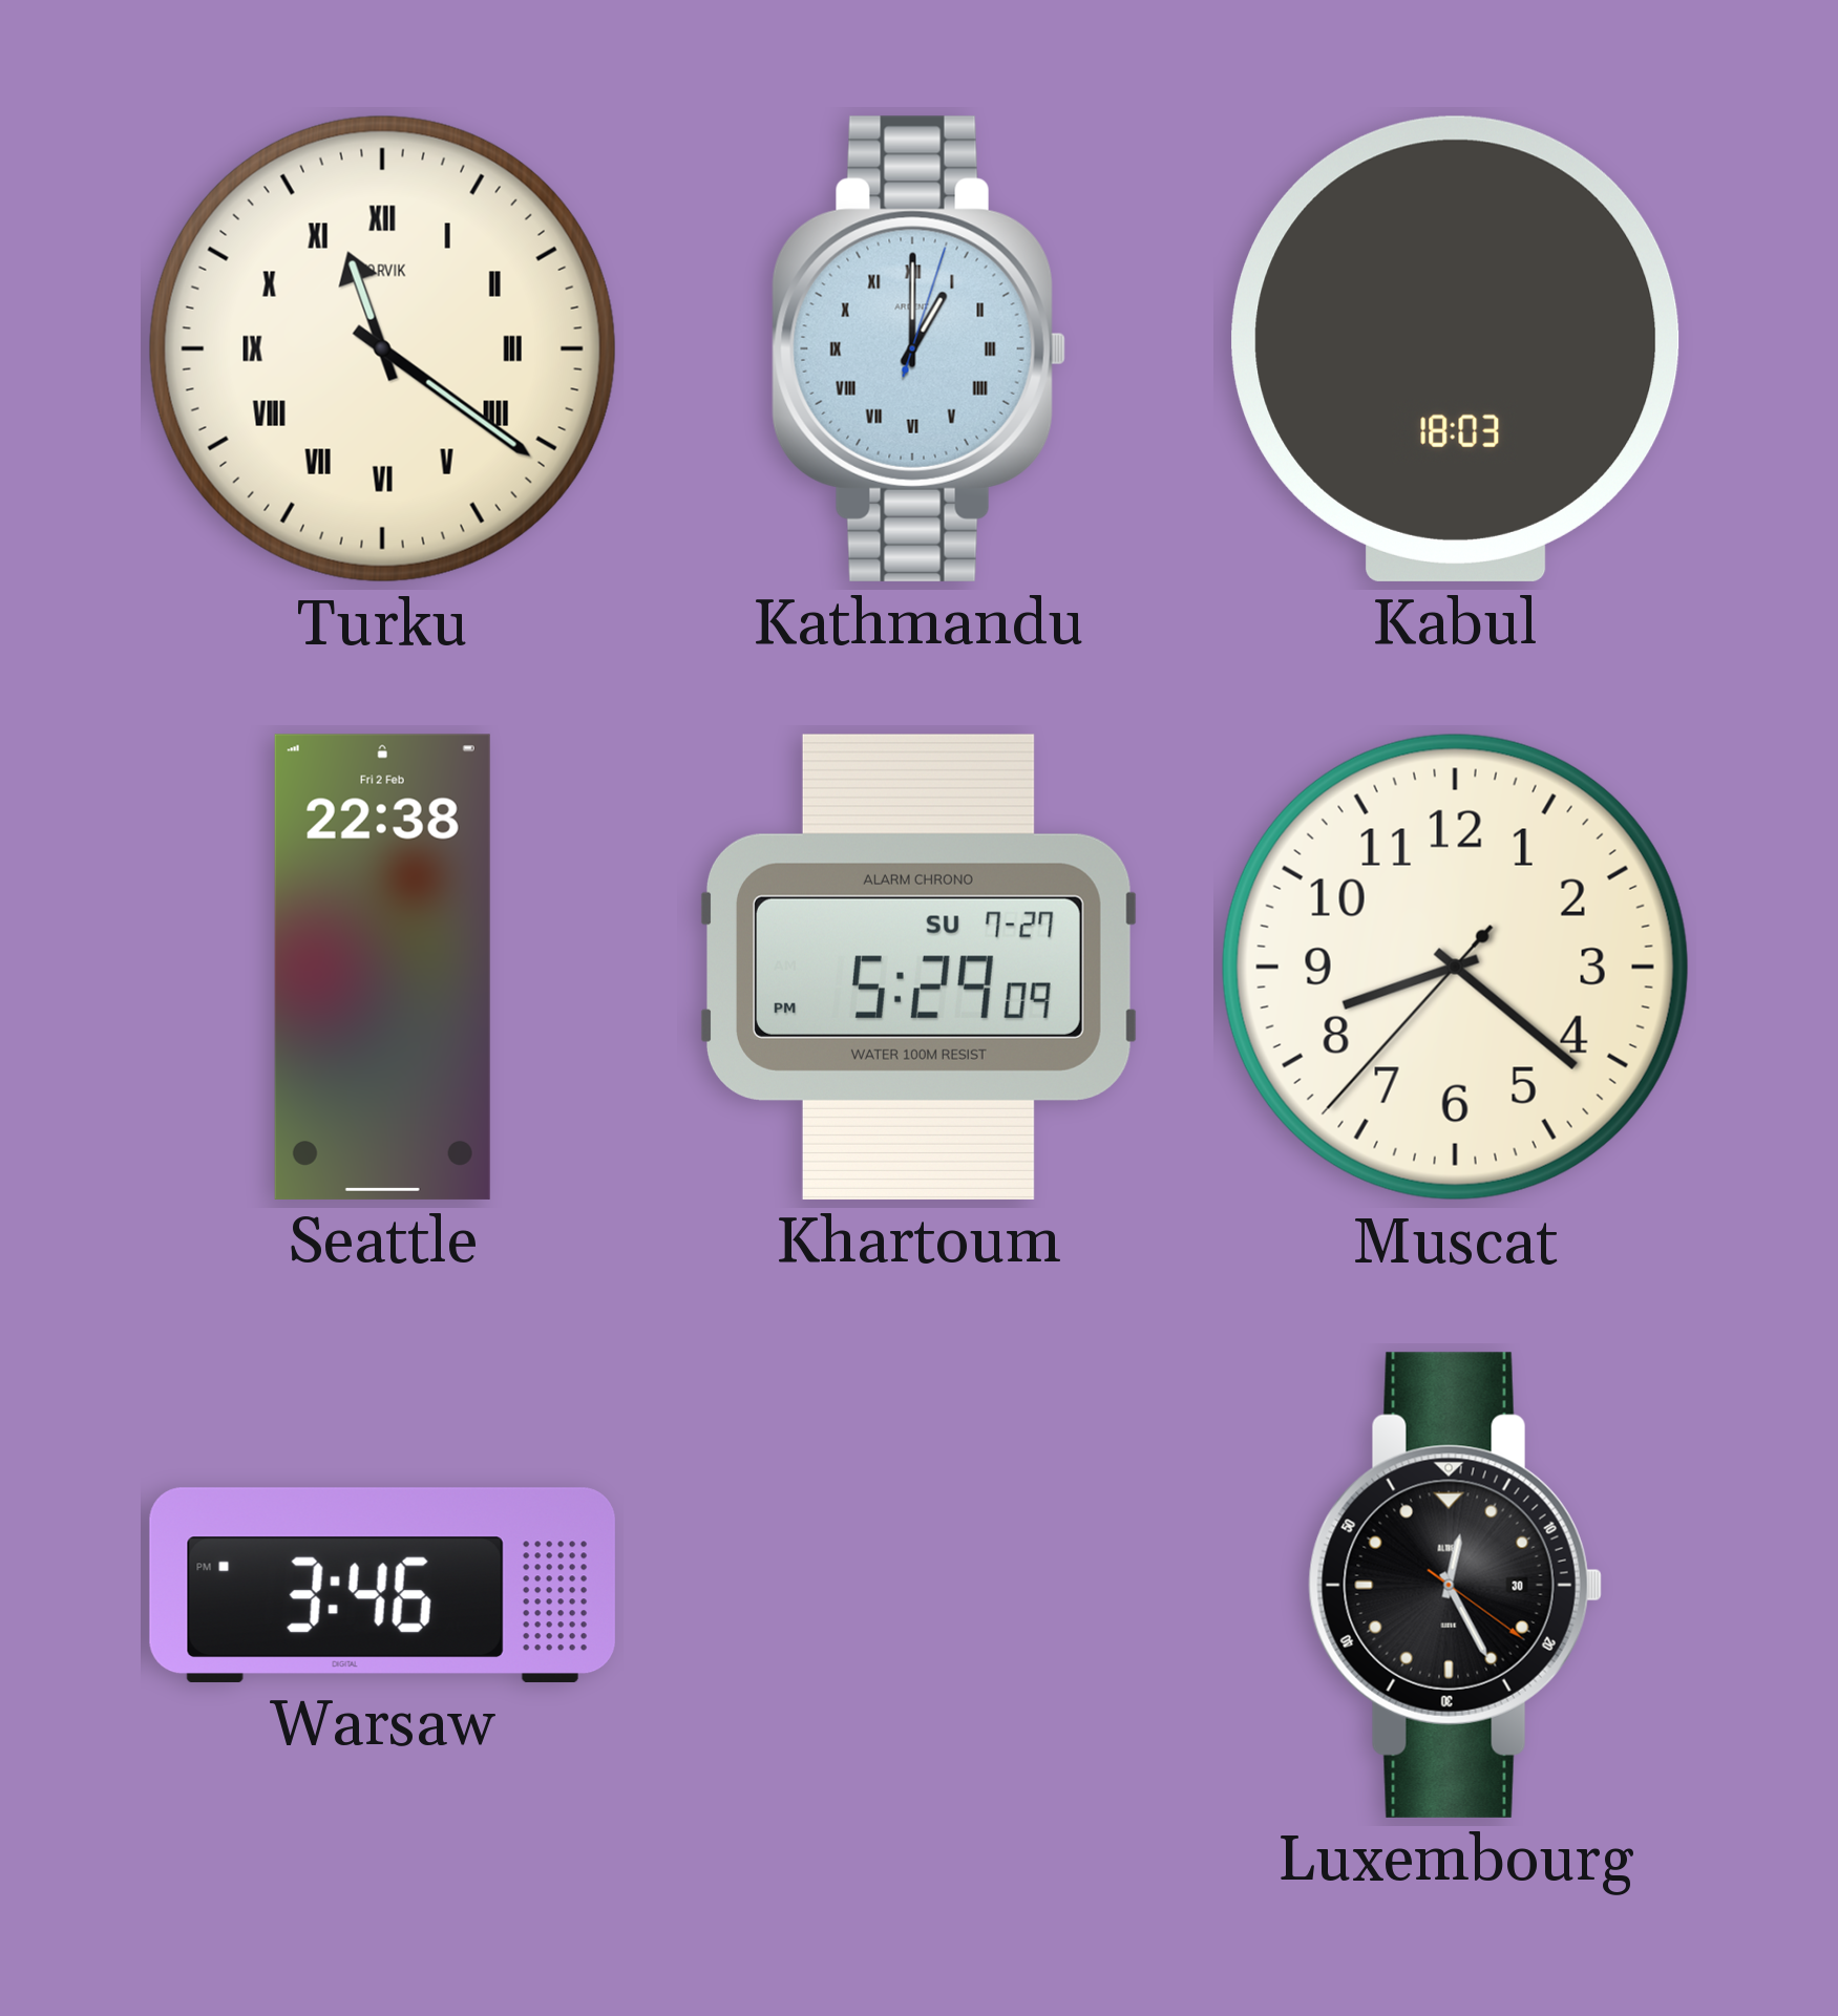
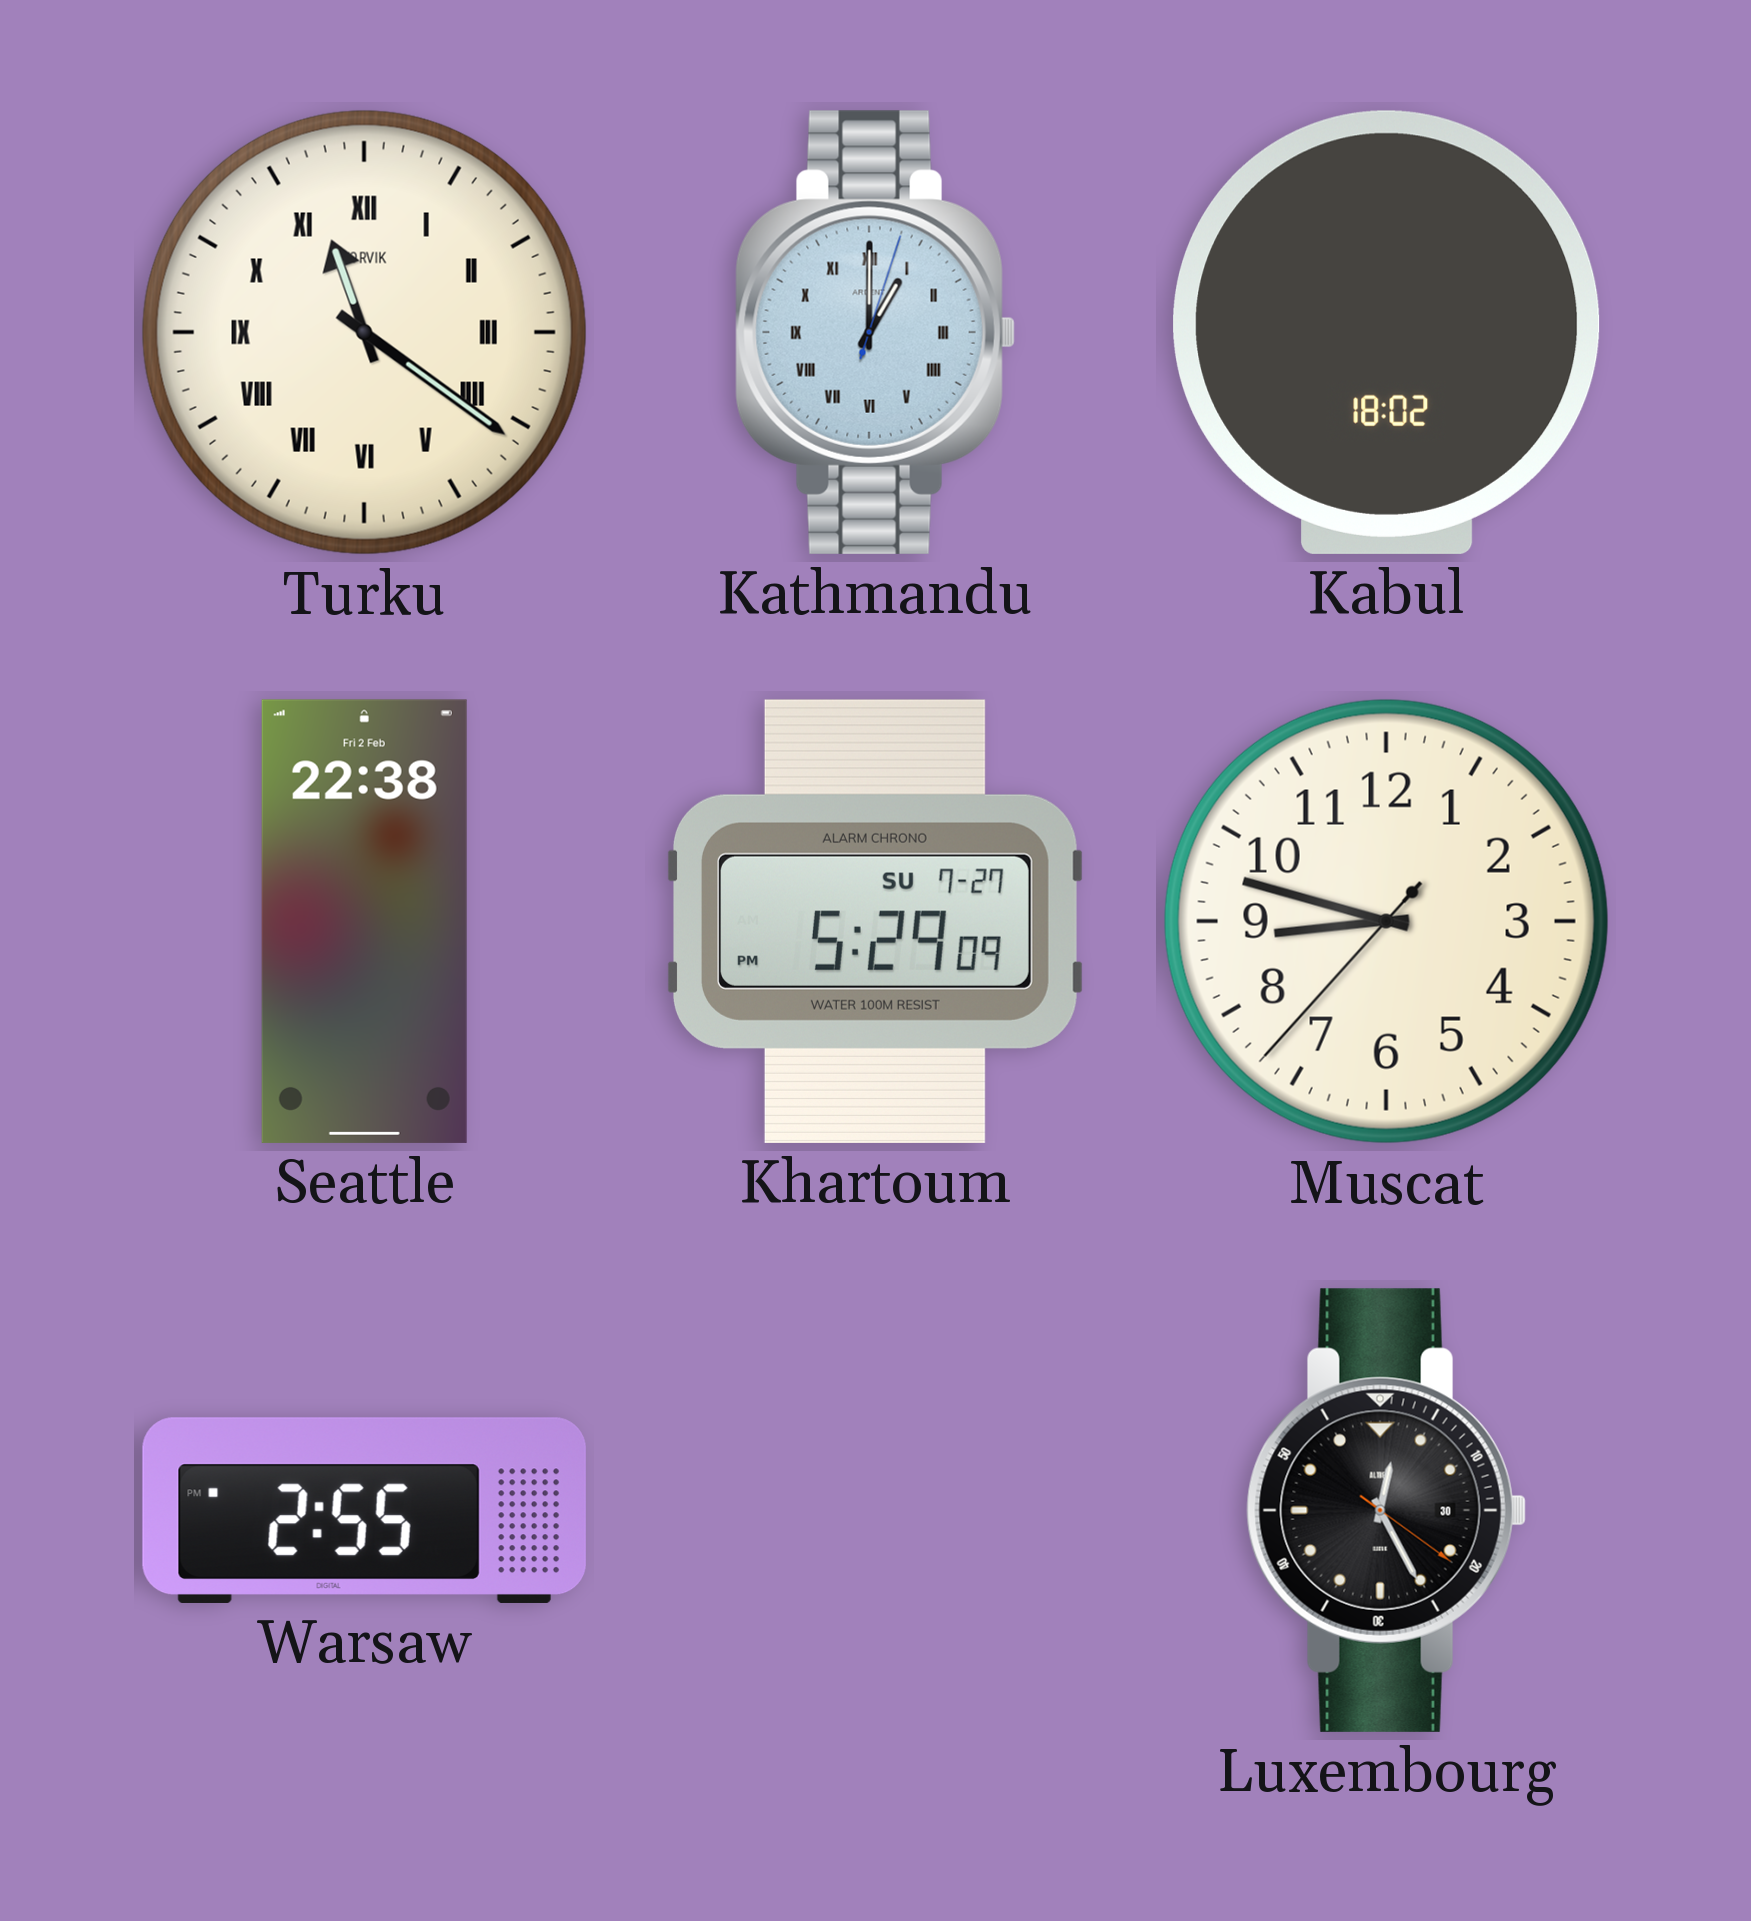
Kabul: 18:03 -> 18:02
Muscat: 8:21 -> 8:47
Warsaw: 3:46 -> 2:55
